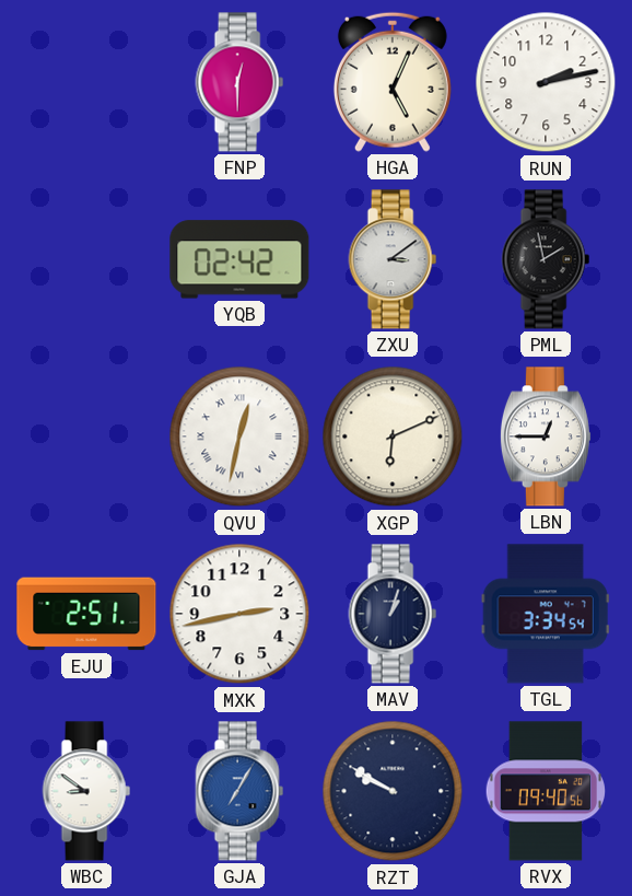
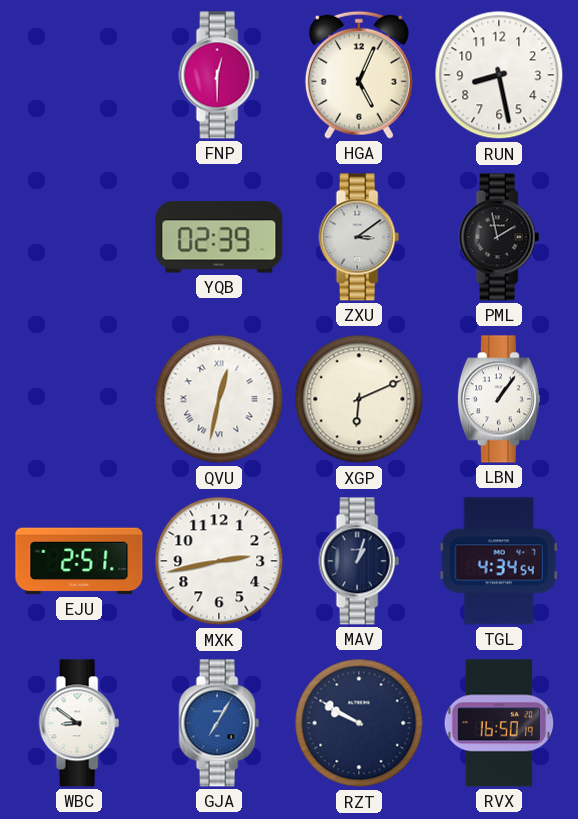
RUN: 2:13 -> 8:28
YQB: 02:42 -> 02:39
LBN: 12:45 -> 1:06
TGL: 3:34 -> 4:34
RVX: 09:40 -> 16:50
